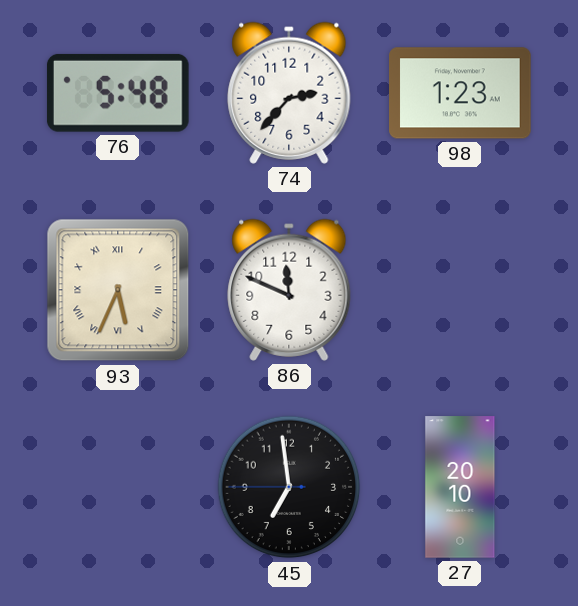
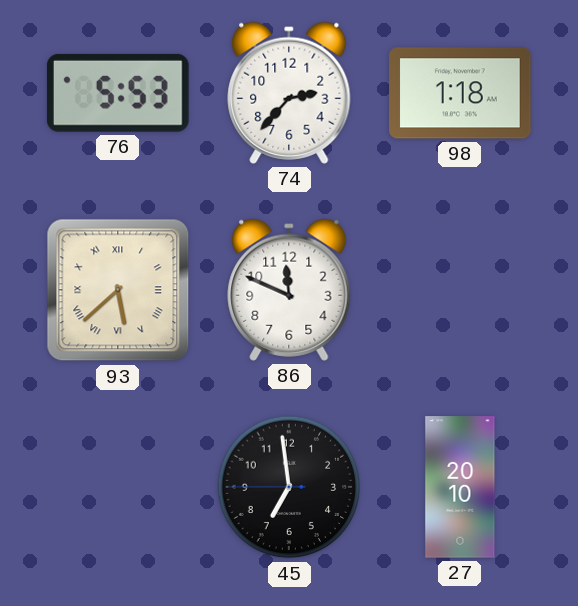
76: 5:48 -> 5:53
98: 1:23 -> 1:18
93: 5:34 -> 5:38
